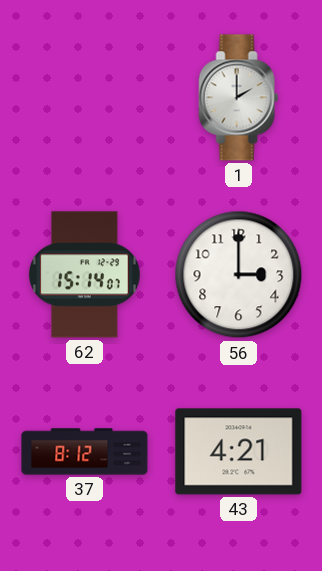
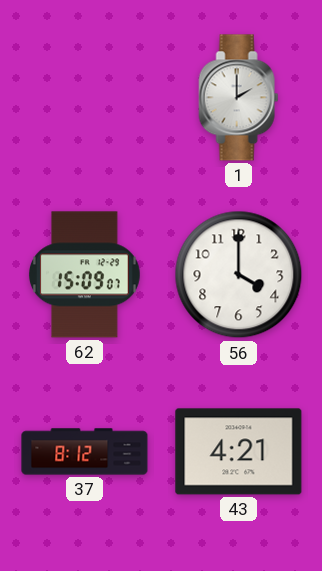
62: 15:14 -> 15:09
56: 3:00 -> 4:00
